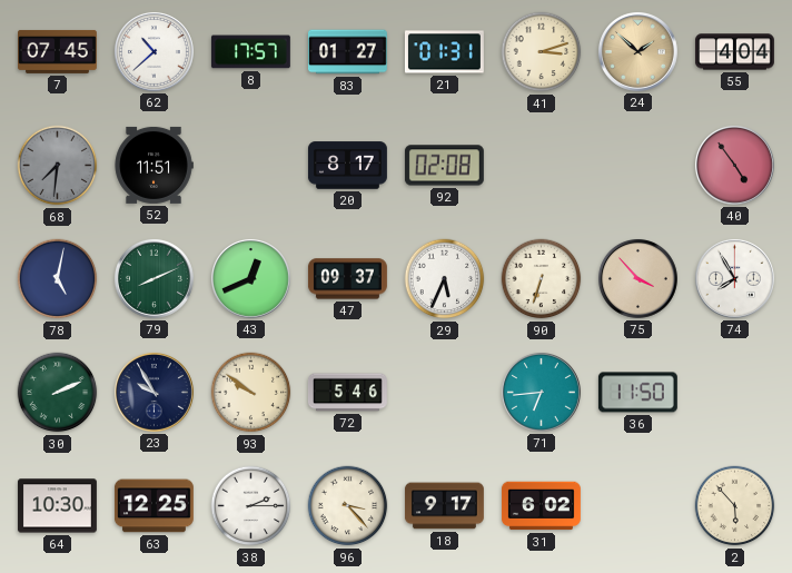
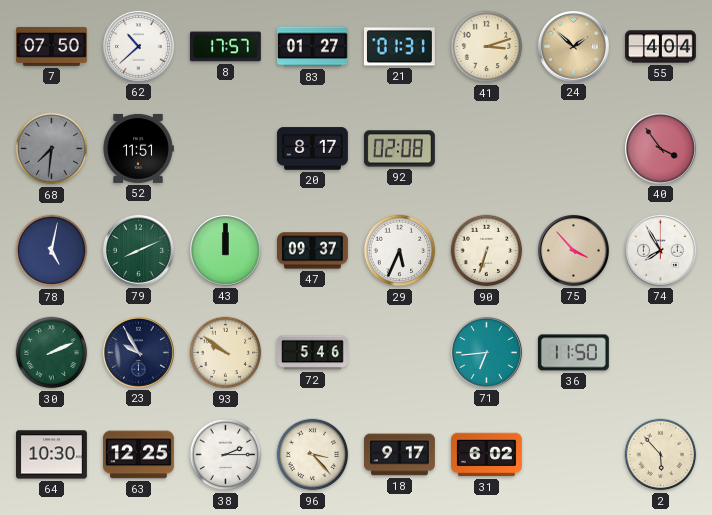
7: 07:45 -> 07:50
40: 4:54 -> 3:54
43: 12:41 -> 12:00
